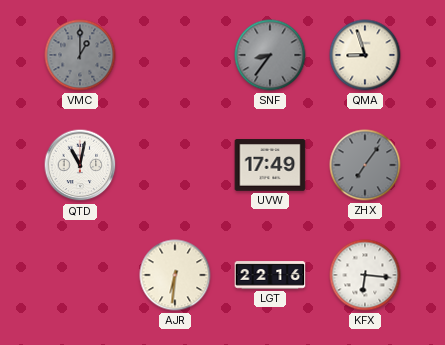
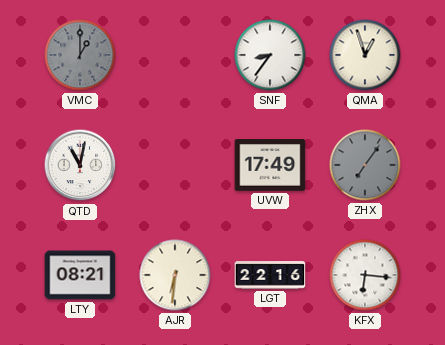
SNF dial: grey -> white
QMA: 8:57 -> 12:57
LTY: none -> 08:21
